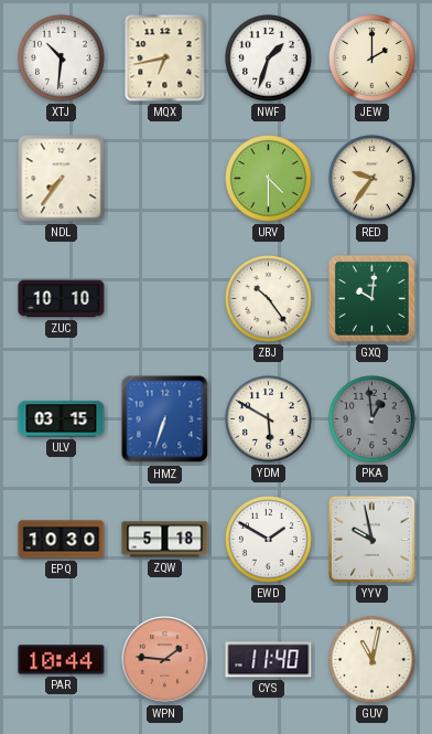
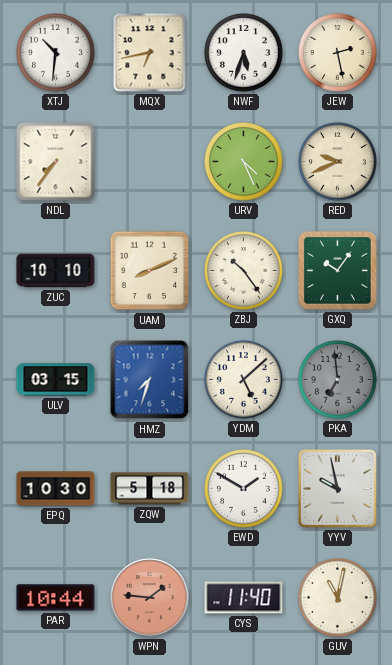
NWF: 1:33 -> 5:33
JEW: 2:00 -> 2:28
URV: 4:30 -> 4:26
RED: 9:36 -> 9:41
UAM: none -> 8:11
GXQ: 10:01 -> 10:06
HMZ: 6:33 -> 7:33
YDM: 5:50 -> 5:08
PKA: 12:59 -> 6:59
